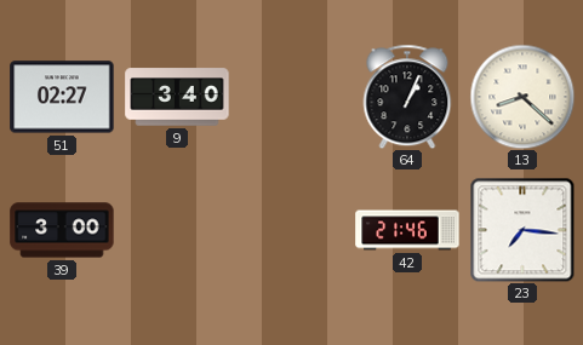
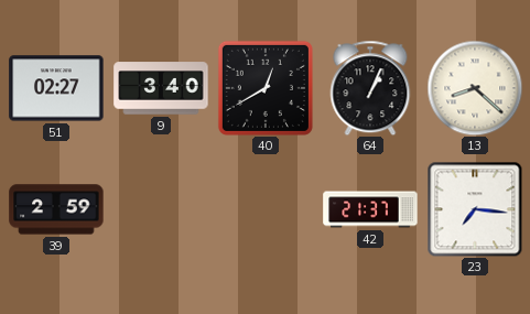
40: none -> 12:40
39: 3:00 -> 2:59
42: 21:46 -> 21:37
